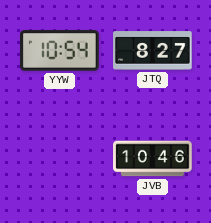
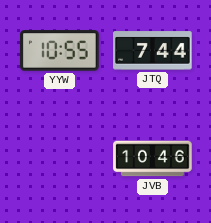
YYW: 10:54 -> 10:55
JTQ: 8:27 -> 7:44
